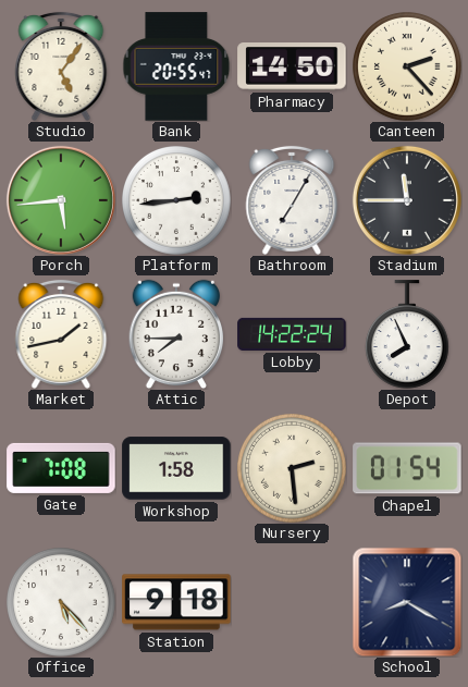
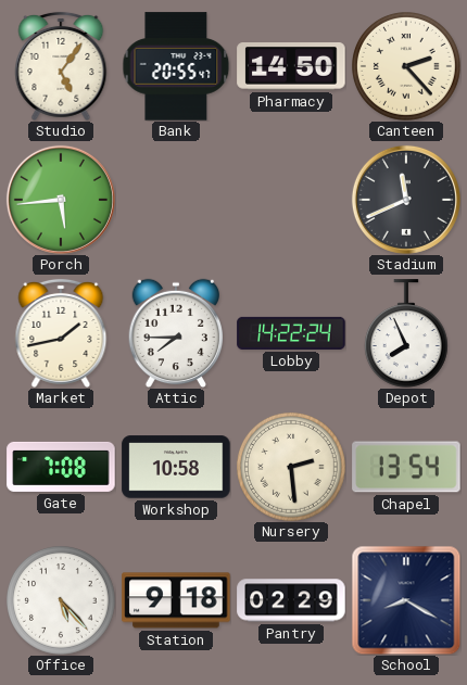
Platform: 2:44 -> none
Bathroom: 7:05 -> none
Stadium: 11:45 -> 11:41
Workshop: 1:58 -> 10:58
Chapel: 01:54 -> 13:54
Pantry: none -> 02:29
